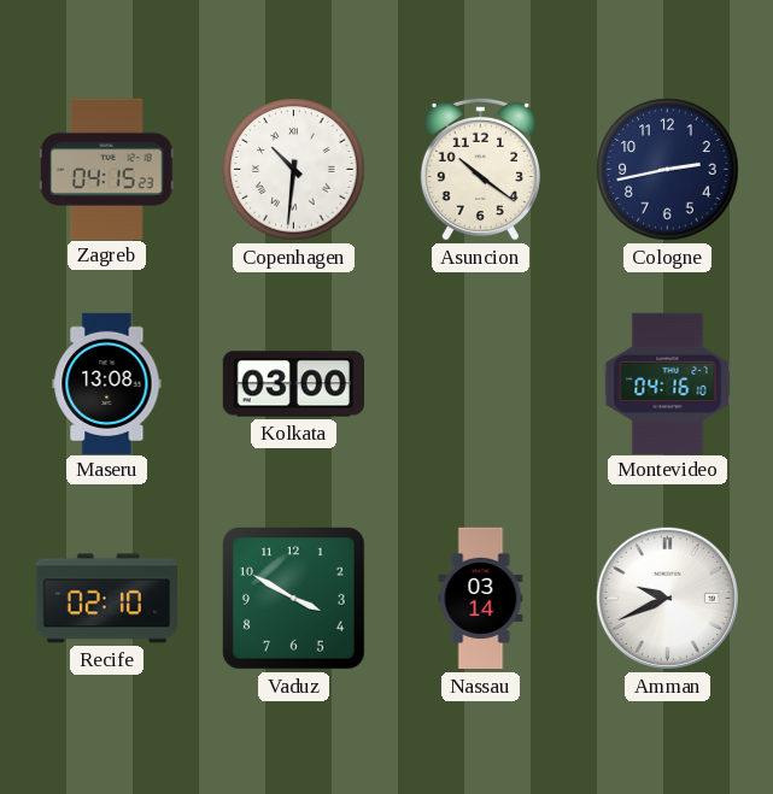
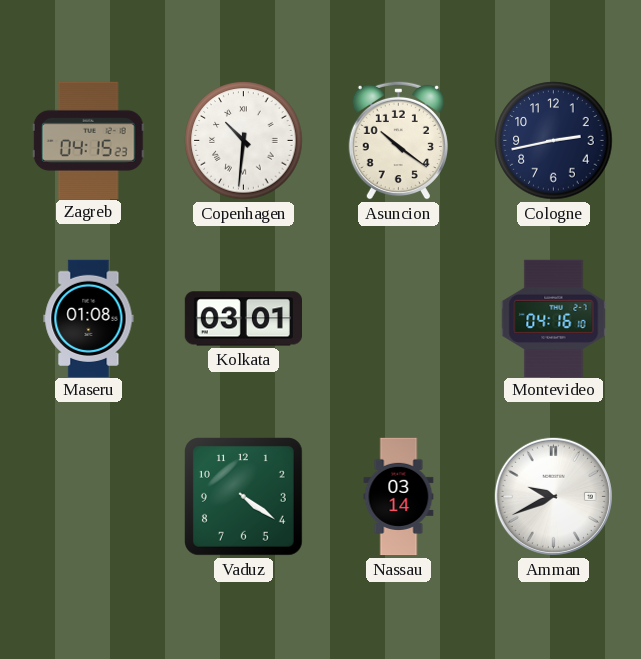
Maseru: 13:08 -> 01:08
Kolkata: 03:00 -> 03:01
Recife: 02:10 -> none
Vaduz: 3:50 -> 4:21
